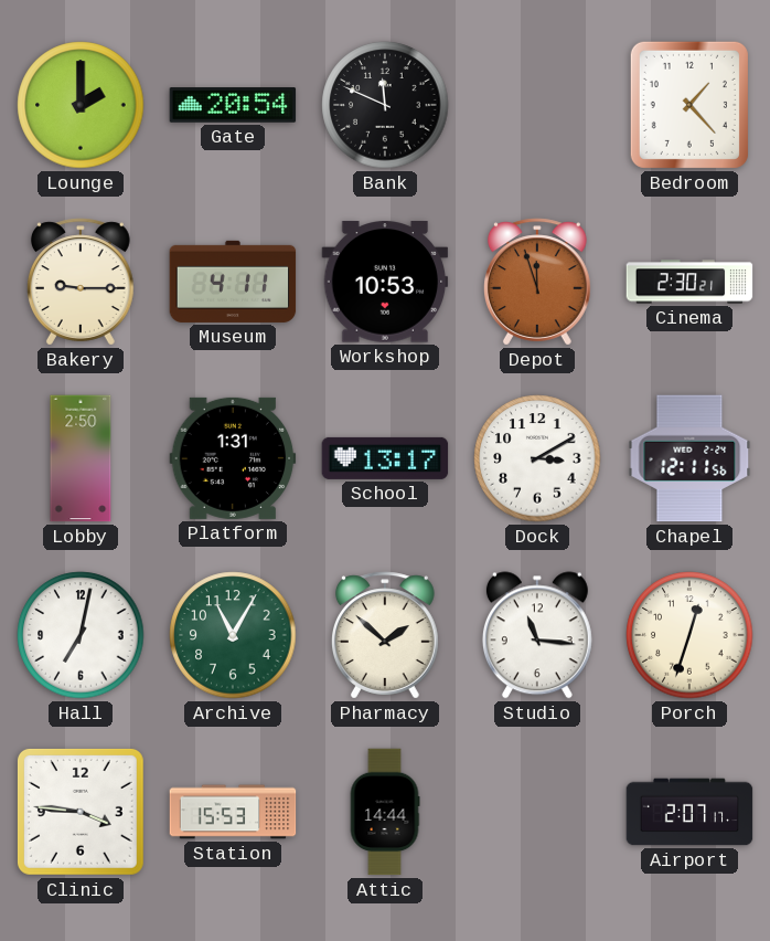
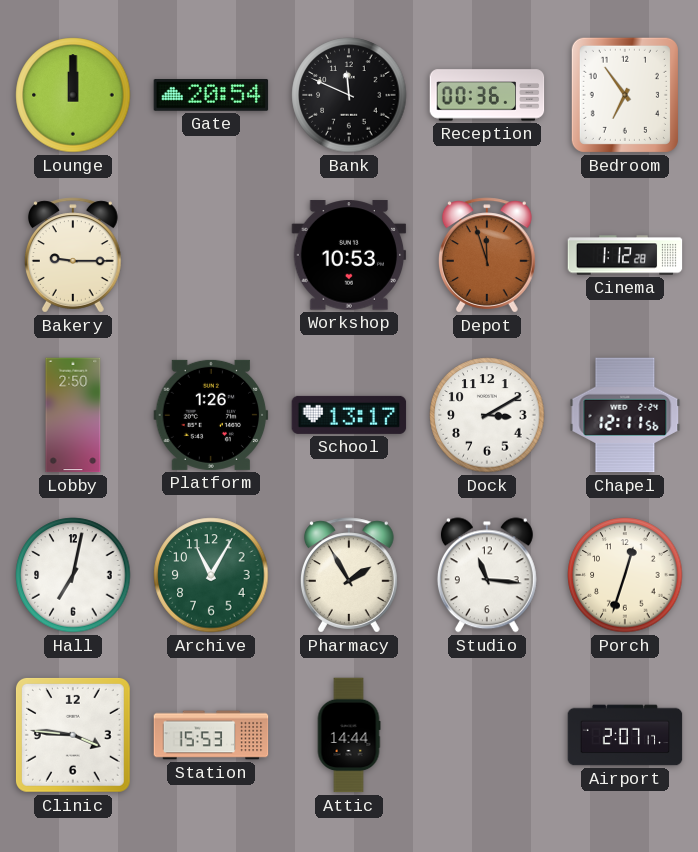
Lounge: 2:00 -> 12:00
Reception: none -> 00:36
Bedroom: 1:23 -> 6:54
Museum: 4:11 -> none
Cinema: 2:30 -> 1:12
Platform: 1:31 -> 1:26
Pharmacy: 1:52 -> 1:55
